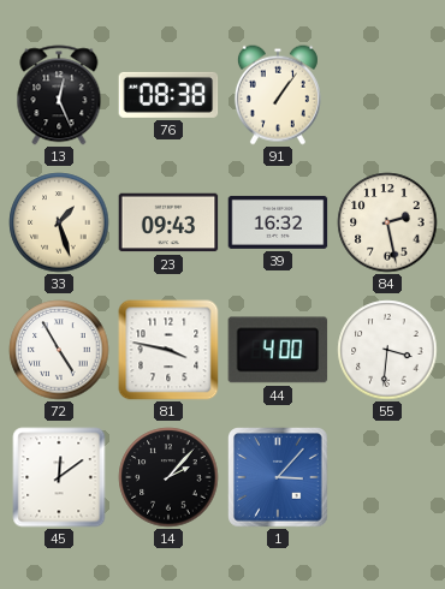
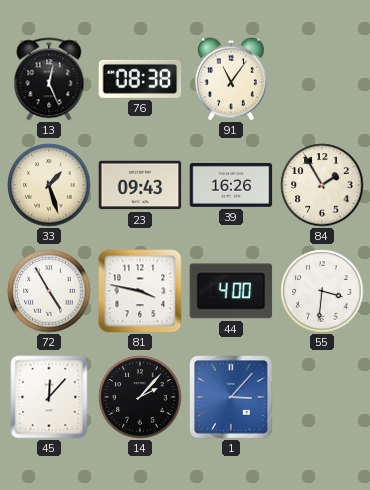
91: 1:06 -> 11:06
39: 16:32 -> 16:26
84: 2:28 -> 1:55
45: 12:09 -> 12:07
